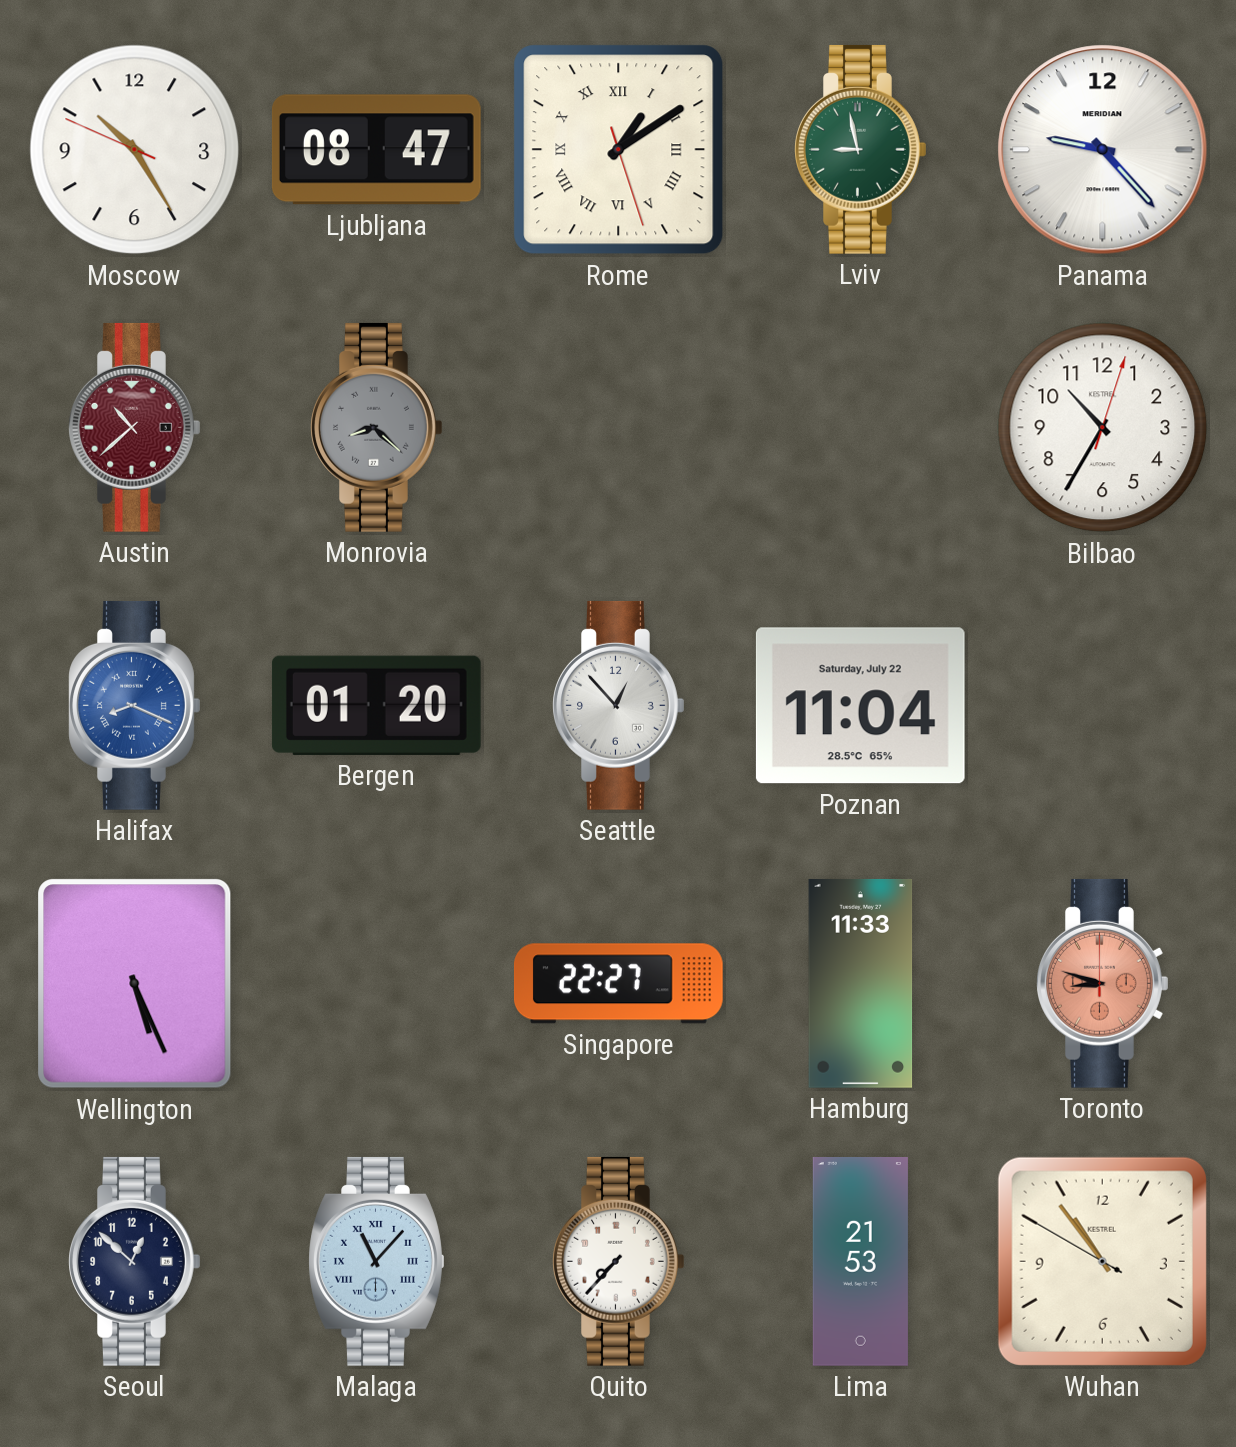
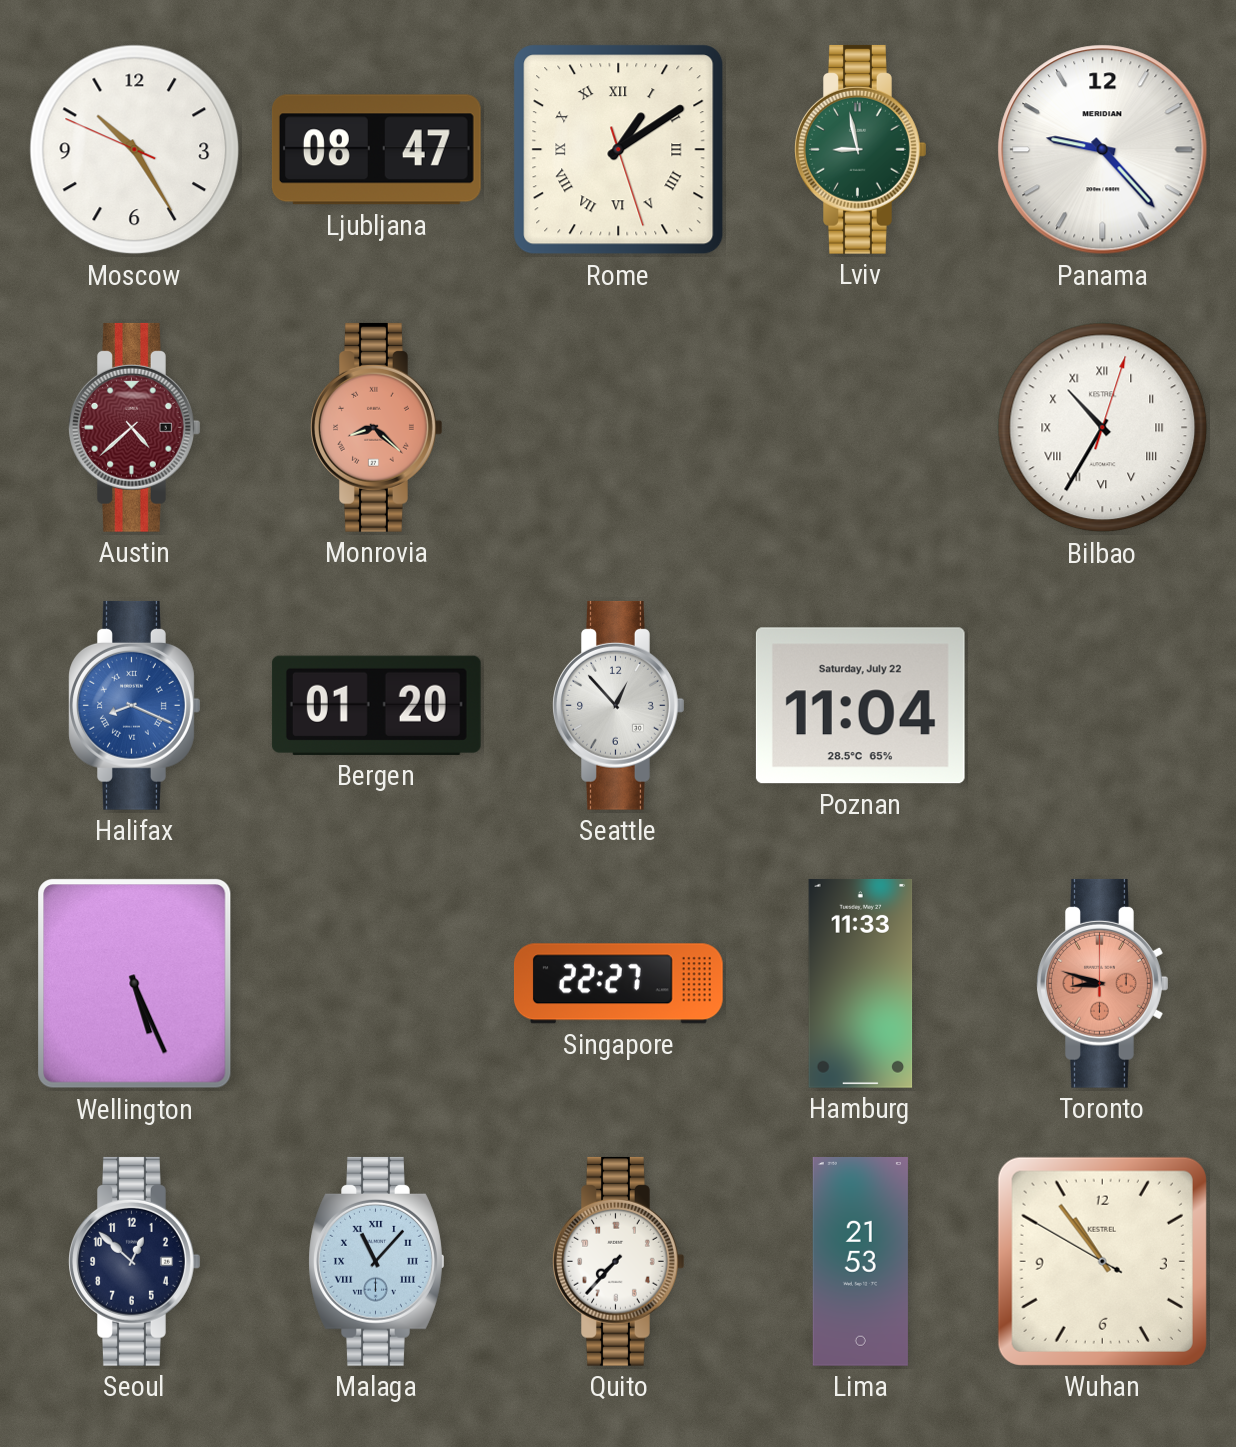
Austin: 10:38 -> 4:38
Monrovia dial: grey -> salmon
Bilbao numerals: Arabic -> Roman
